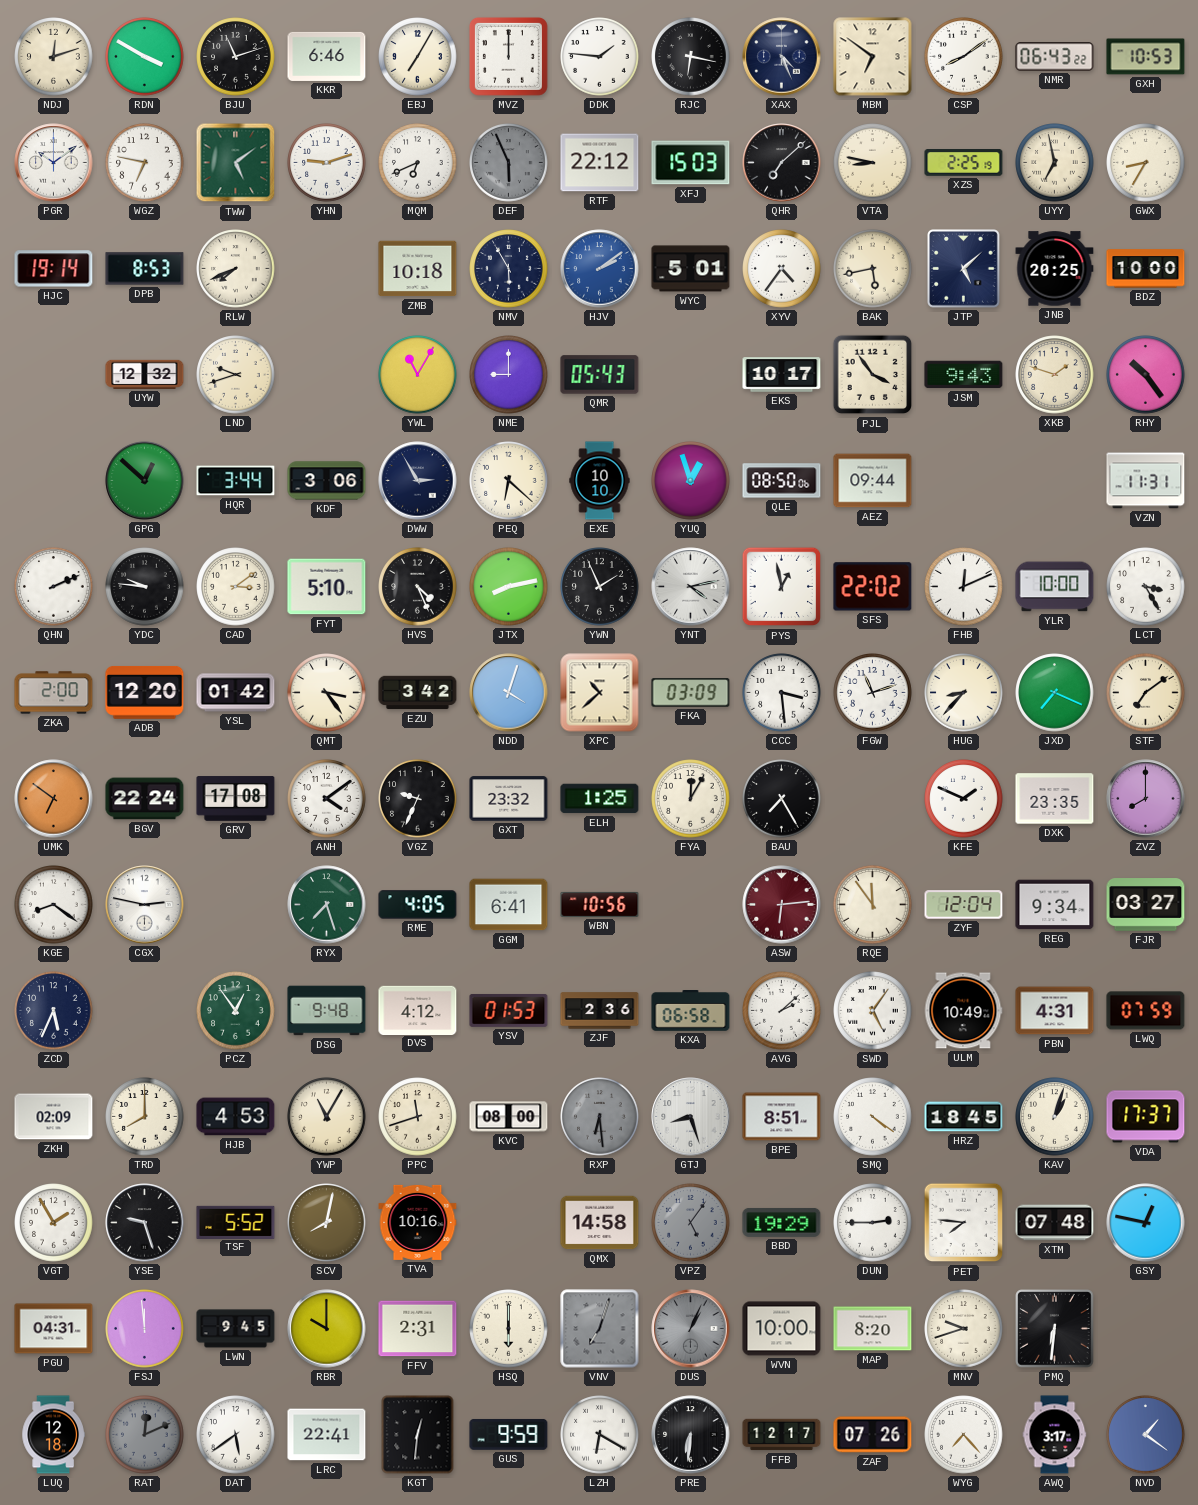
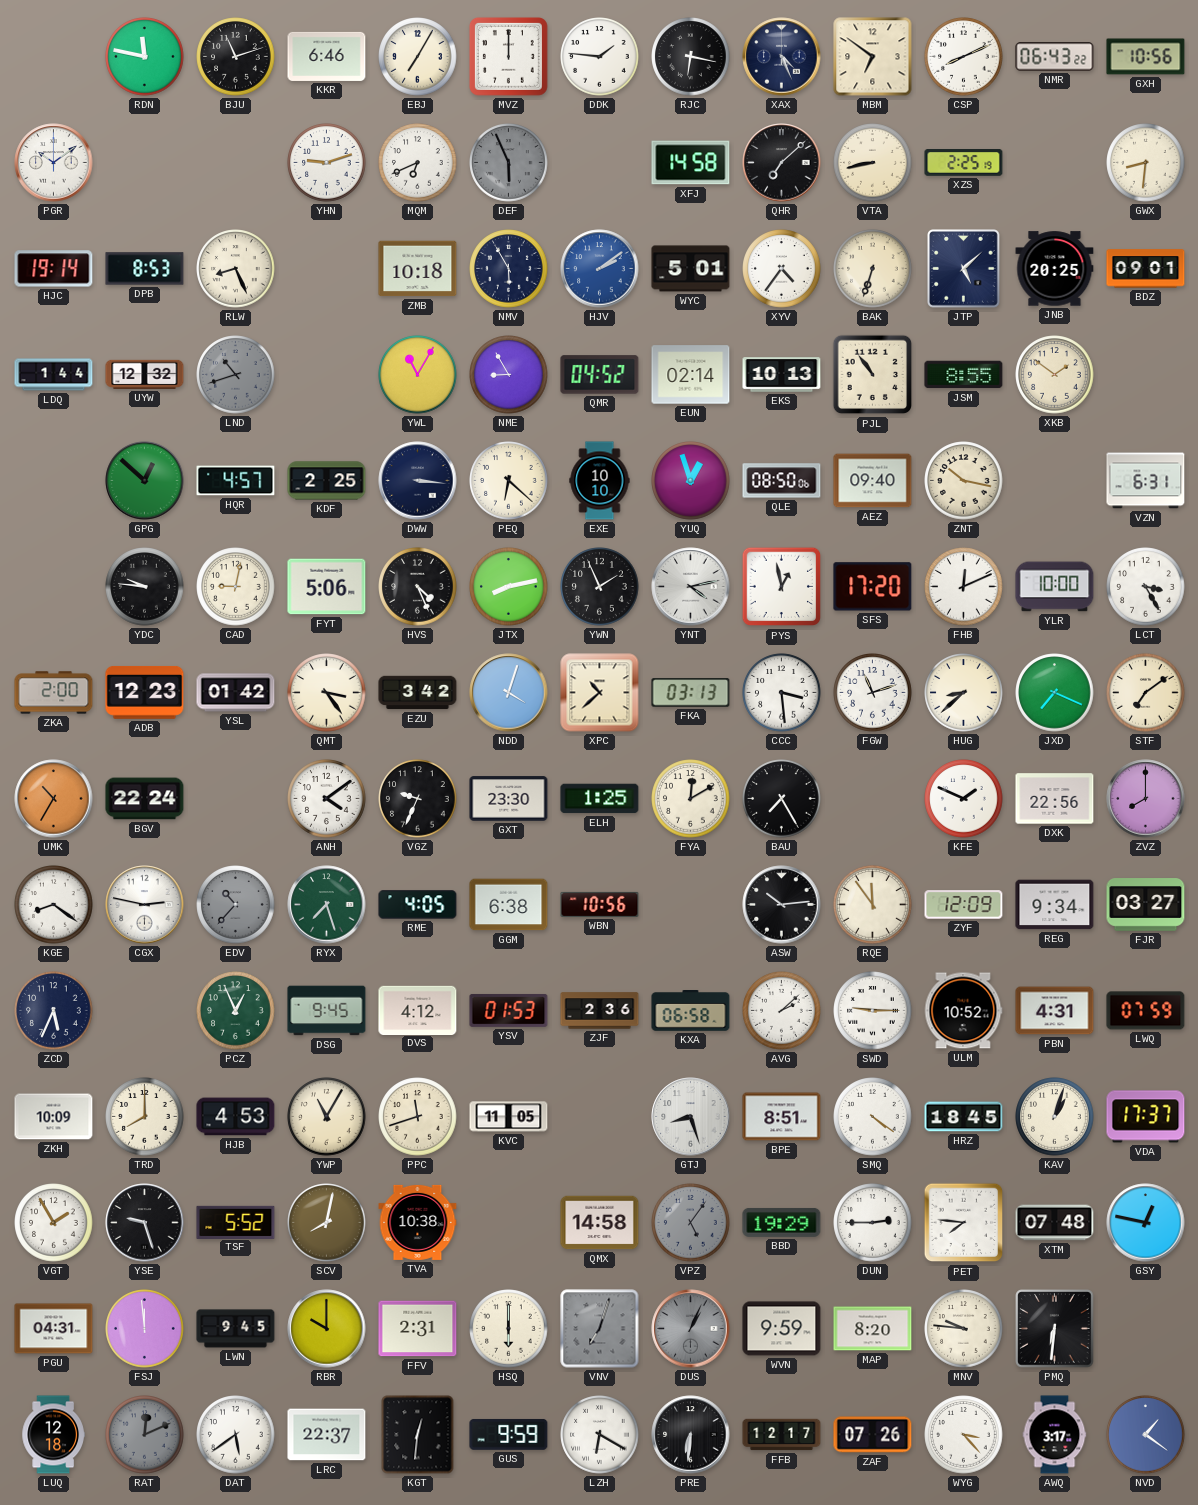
NDJ: 12:12 -> none
RDN: 3:50 -> 11:47
CSP: 8:09 -> 8:11
GXH: 10:53 -> 10:56
WGZ: 6:47 -> none
TWW: 5:09 -> none
RTF: 22:12 -> none
XFJ: 15:03 -> 14:58
VTA: 8:47 -> 8:43
UYY: 6:58 -> none
GWX: 8:35 -> 8:31
RLW: 7:41 -> 8:26
BAK: 5:43 -> 6:33
BDZ: 10:00 -> 09:01
LDQ: none -> 1:44
LND: 9:42 -> 10:42
LND dial: cream -> grey
NME: 9:00 -> 8:55
QMR: 05:43 -> 04:52
EUN: none -> 02:14
EKS: 10:17 -> 10:13
PJL: 3:54 -> 10:54
JSM: 9:43 -> 8:55
XKB: 1:48 -> 1:51
RHY: 10:24 -> none
HQR: 3:44 -> 4:57
KDF: 3:06 -> 2:25
DWW: 2:55 -> 3:16
AEZ: 09:44 -> 09:40
ZNT: none -> 10:17
VZN: 11:31 -> 6:31
QHN: 2:11 -> none
CAD: 3:09 -> 9:02
FYT: 5:10 -> 5:06
SFS: 22:02 -> 17:20
ADB: 12:20 -> 12:23
FKA: 03:09 -> 03:13
HUG: 8:37 -> 8:38
UMK: 6:51 -> 10:35
GRV: 17:08 -> none
GXT: 23:32 -> 23:30
FYA: 12:05 -> 12:10
DXK: 23:35 -> 22:56
EDV: none -> 10:37
GGM: 6:41 -> 6:38
ASW: 6:14 -> 10:14
ASW dial: burgundy -> black
ZYF: 12:04 -> 12:09
PCZ: 12:54 -> 12:56
DSG: 9:48 -> 9:45
SWD: 5:06 -> 9:15
ULM: 10:49 -> 10:52
ZKH: 02:09 -> 10:09
KVC: 08:00 -> 11:05
RXP: 6:29 -> none
TVA: 10:16 -> 10:38
WVN: 10:00 -> 9:59
MNV: 9:42 -> 9:46
LRC: 22:41 -> 22:37
WYG: 7:23 -> 3:23
